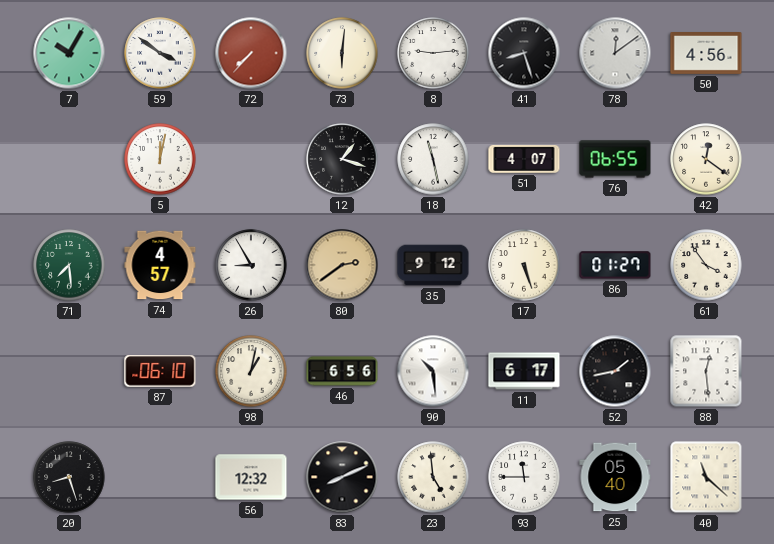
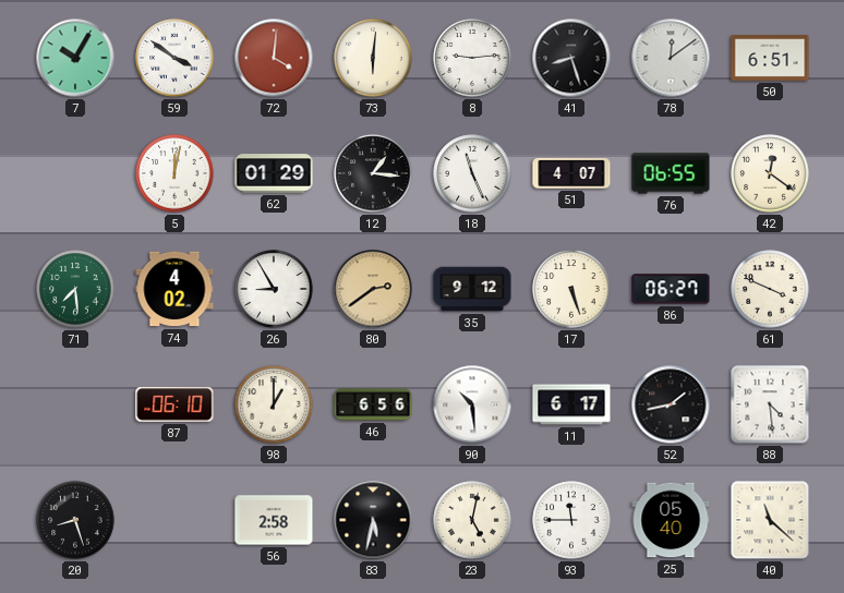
72: 7:37 -> 4:01
50: 4:56 -> 6:51
62: none -> 01:29
12: 1:18 -> 1:16
18: 11:28 -> 11:26
74: 4:57 -> 4:02
86: 01:27 -> 06:27
61: 3:54 -> 3:49
98: 1:02 -> 1:00
88: 12:29 -> 4:29
56: 12:32 -> 2:58
83: 8:11 -> 5:32
23: 4:59 -> 5:02
